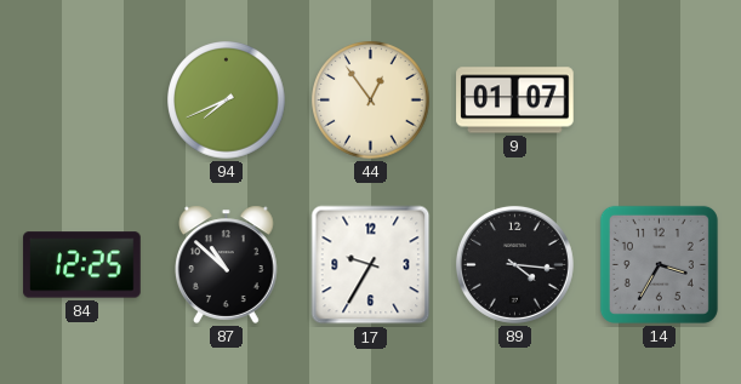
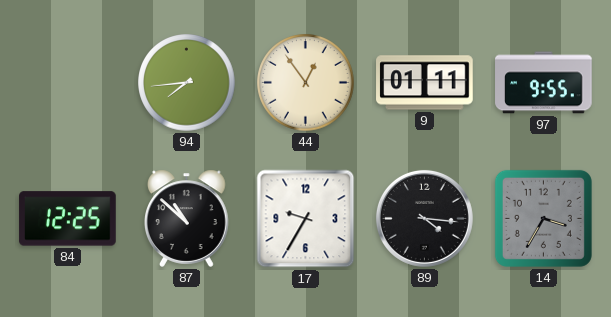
94: 7:41 -> 7:44
9: 01:07 -> 01:11
97: none -> 9:55
